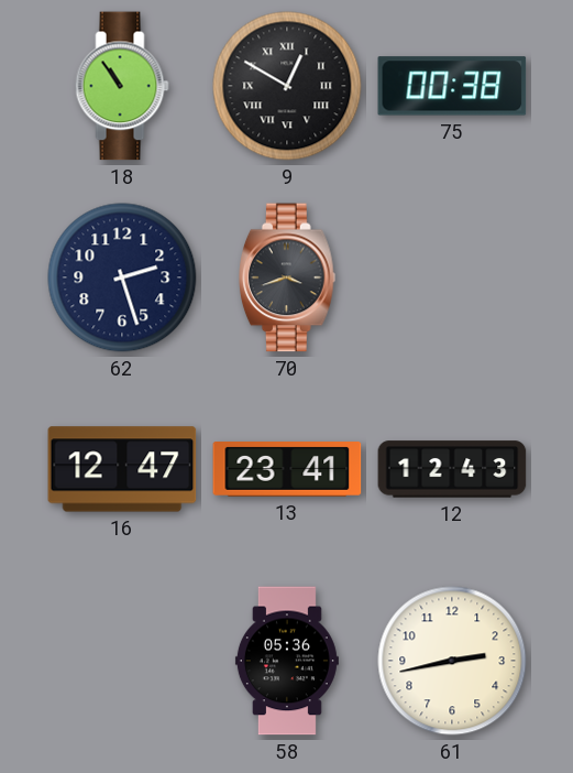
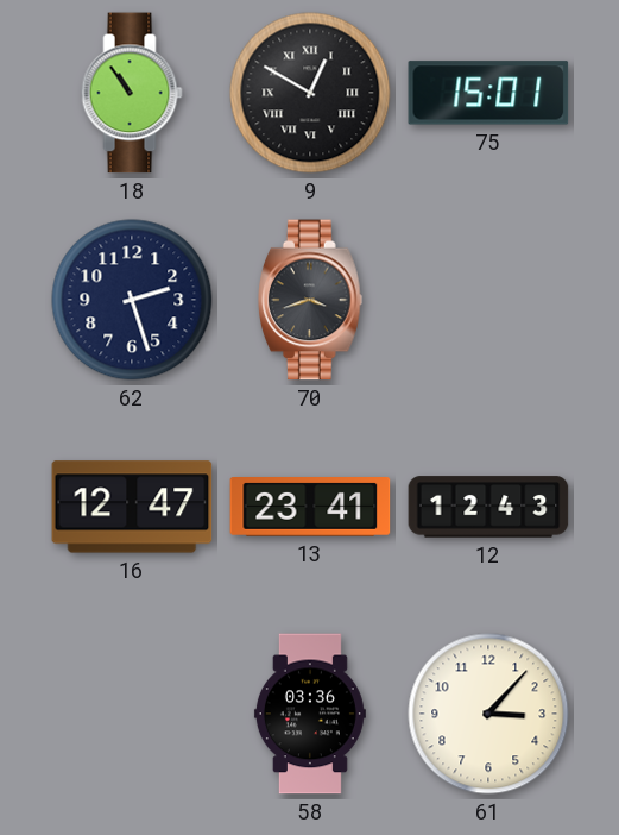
75: 00:38 -> 15:01
58: 05:36 -> 03:36
61: 2:43 -> 3:07
